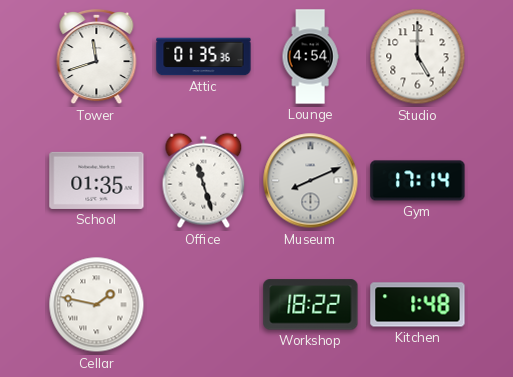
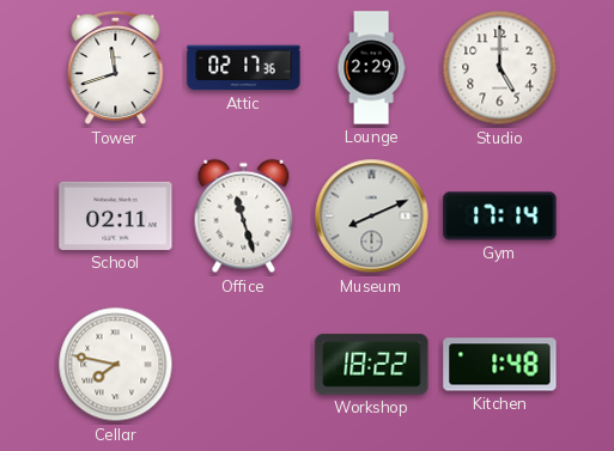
Attic: 01:35 -> 02:17
Lounge: 4:54 -> 2:29
School: 01:35 -> 02:11
Cellar: 1:47 -> 7:47
